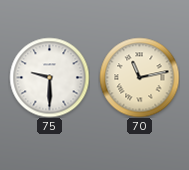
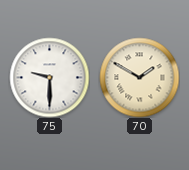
70: 11:13 -> 1:50
